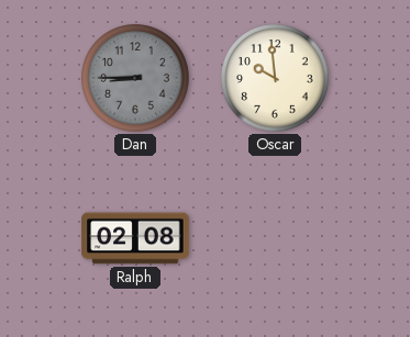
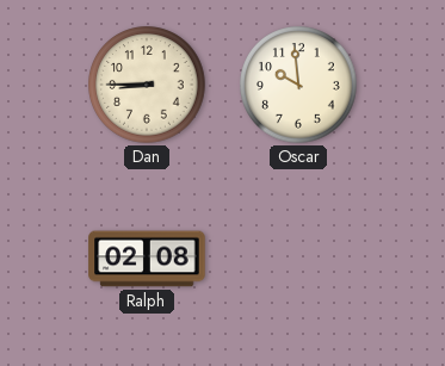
Dan dial: grey -> cream
